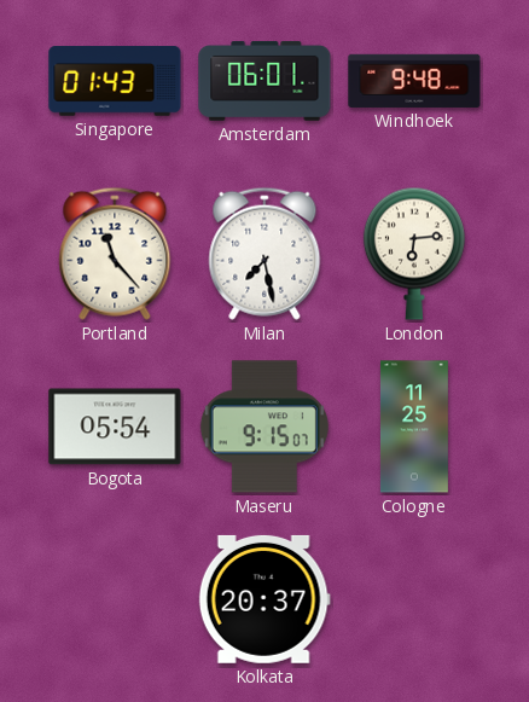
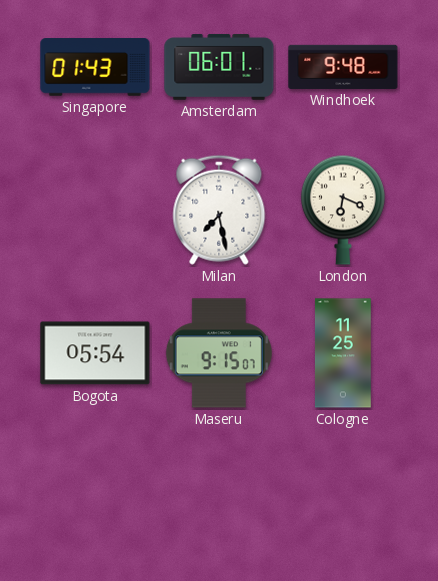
Portland: 11:23 -> none
London: 6:14 -> 6:19
Kolkata: 20:37 -> none
